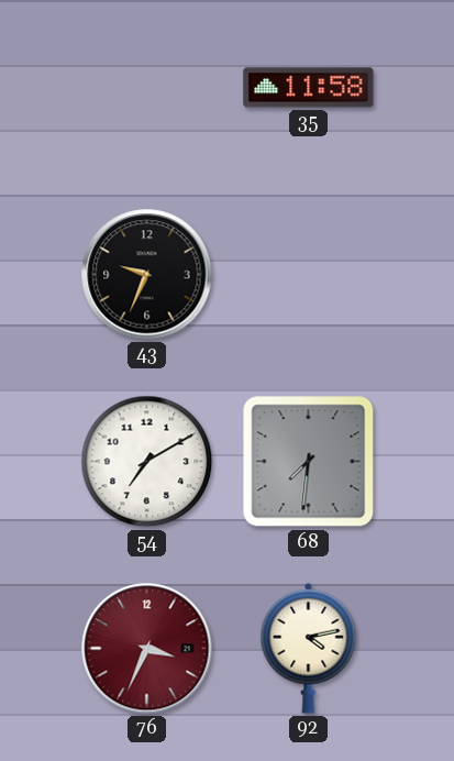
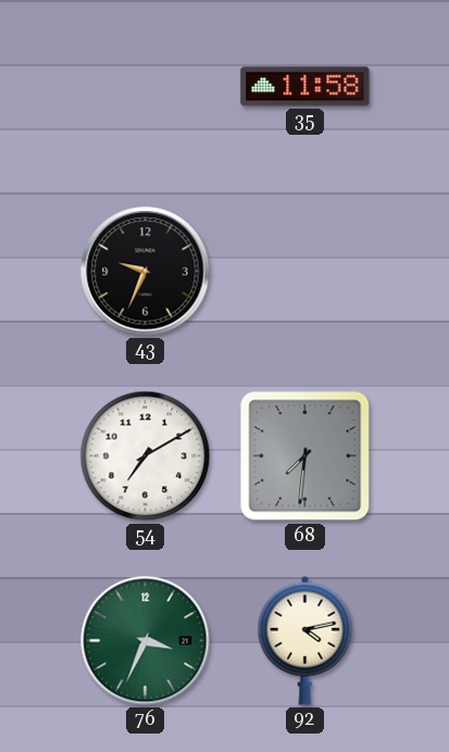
76 dial: burgundy -> green
